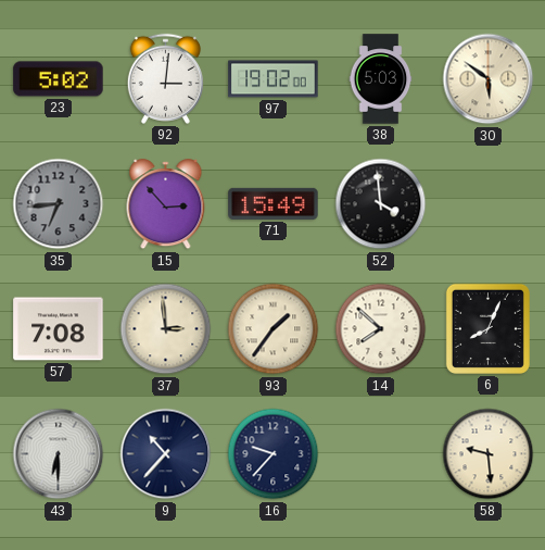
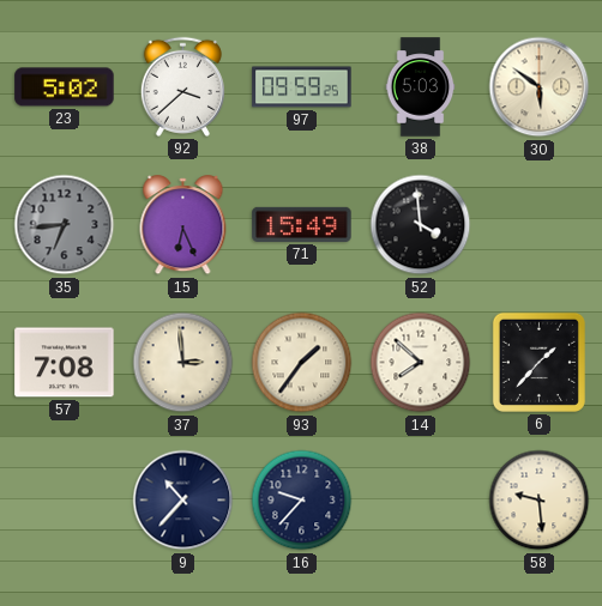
92: 3:01 -> 3:38
97: 19:02 -> 09:59
15: 2:53 -> 6:26
6: 8:04 -> 1:37
43: 6:30 -> none
